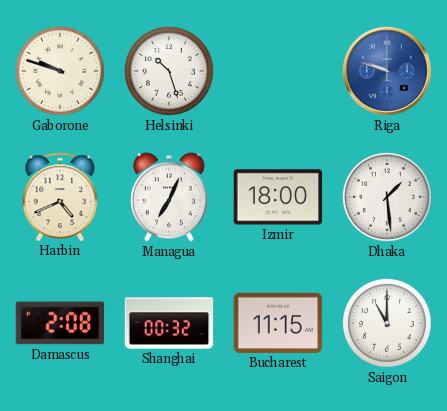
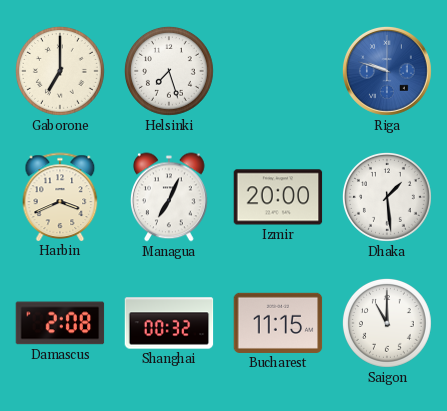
Gaborone: 9:48 -> 7:00
Helsinki: 10:27 -> 7:27
Harbin: 4:41 -> 3:41
Izmir: 18:00 -> 20:00
